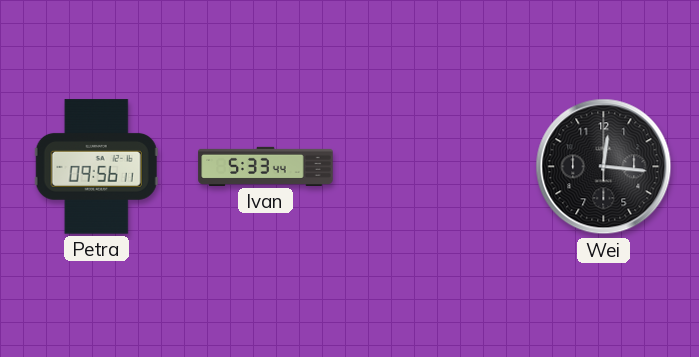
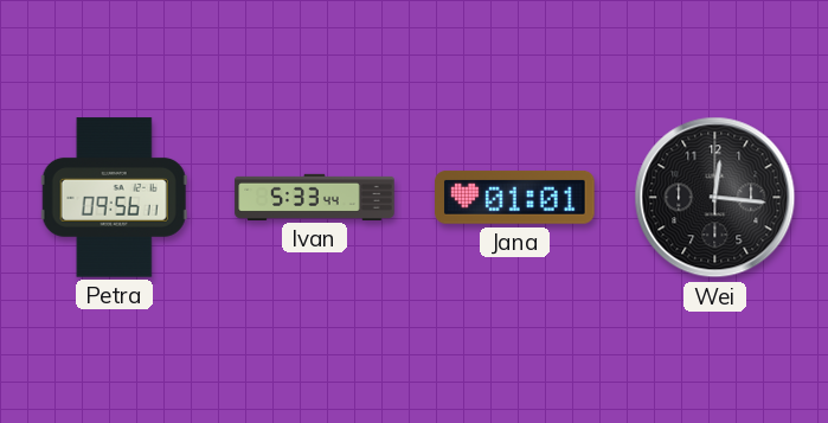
Jana: none -> 01:01
